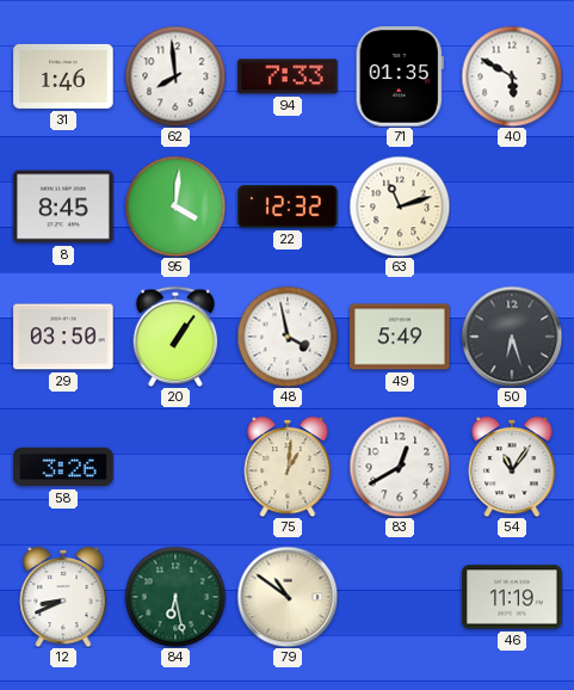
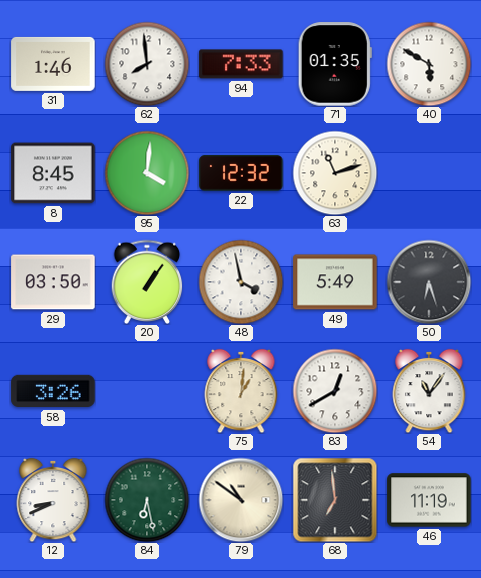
68: none -> 6:59
